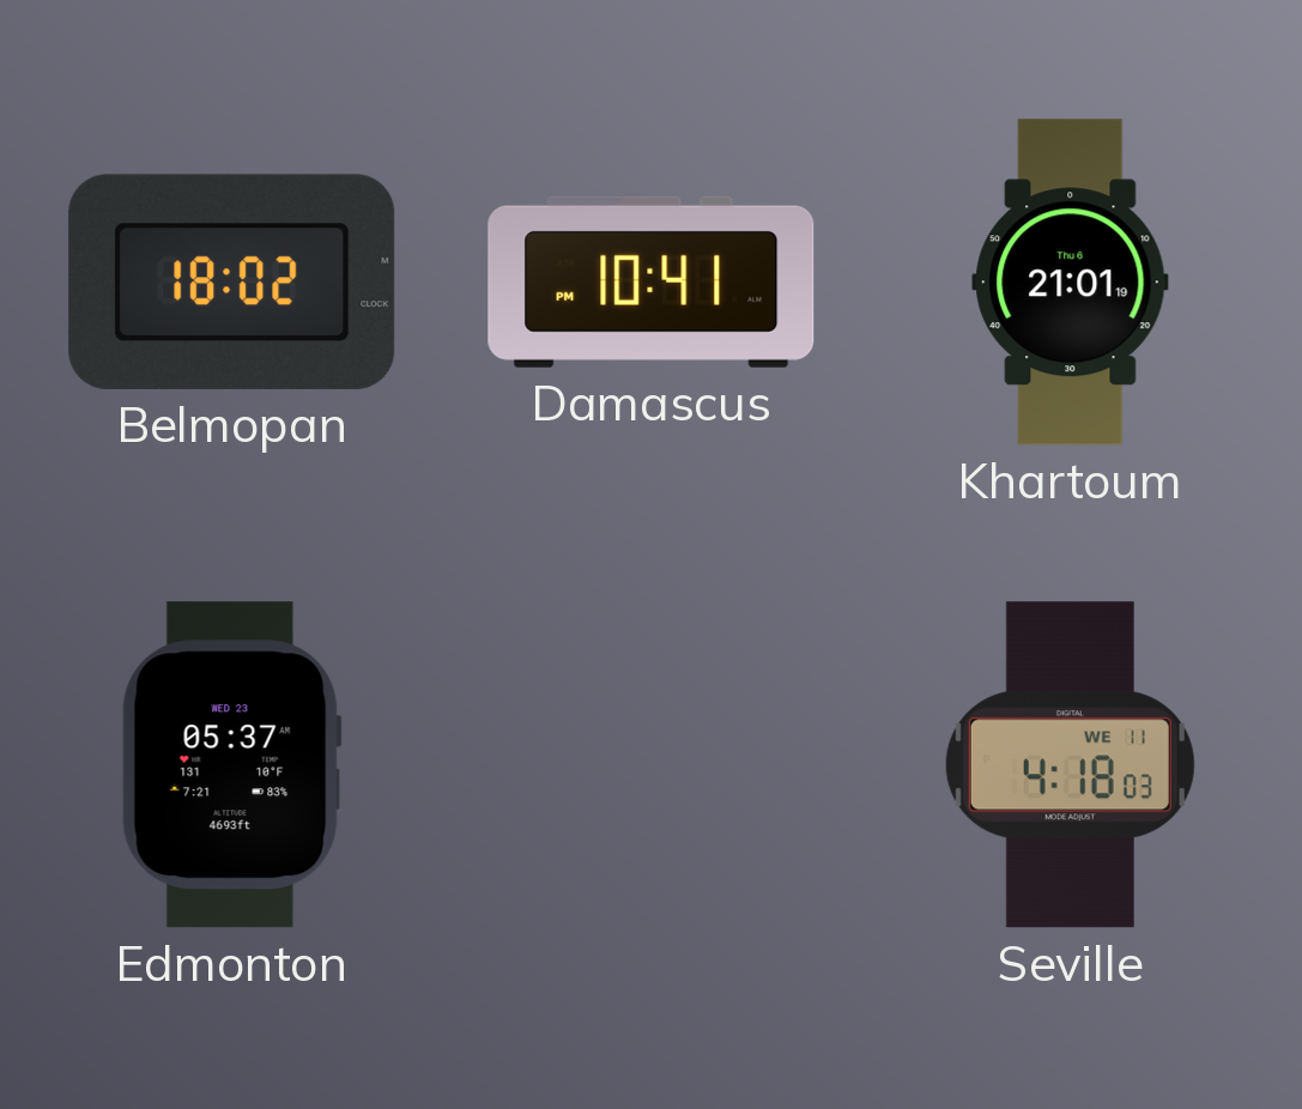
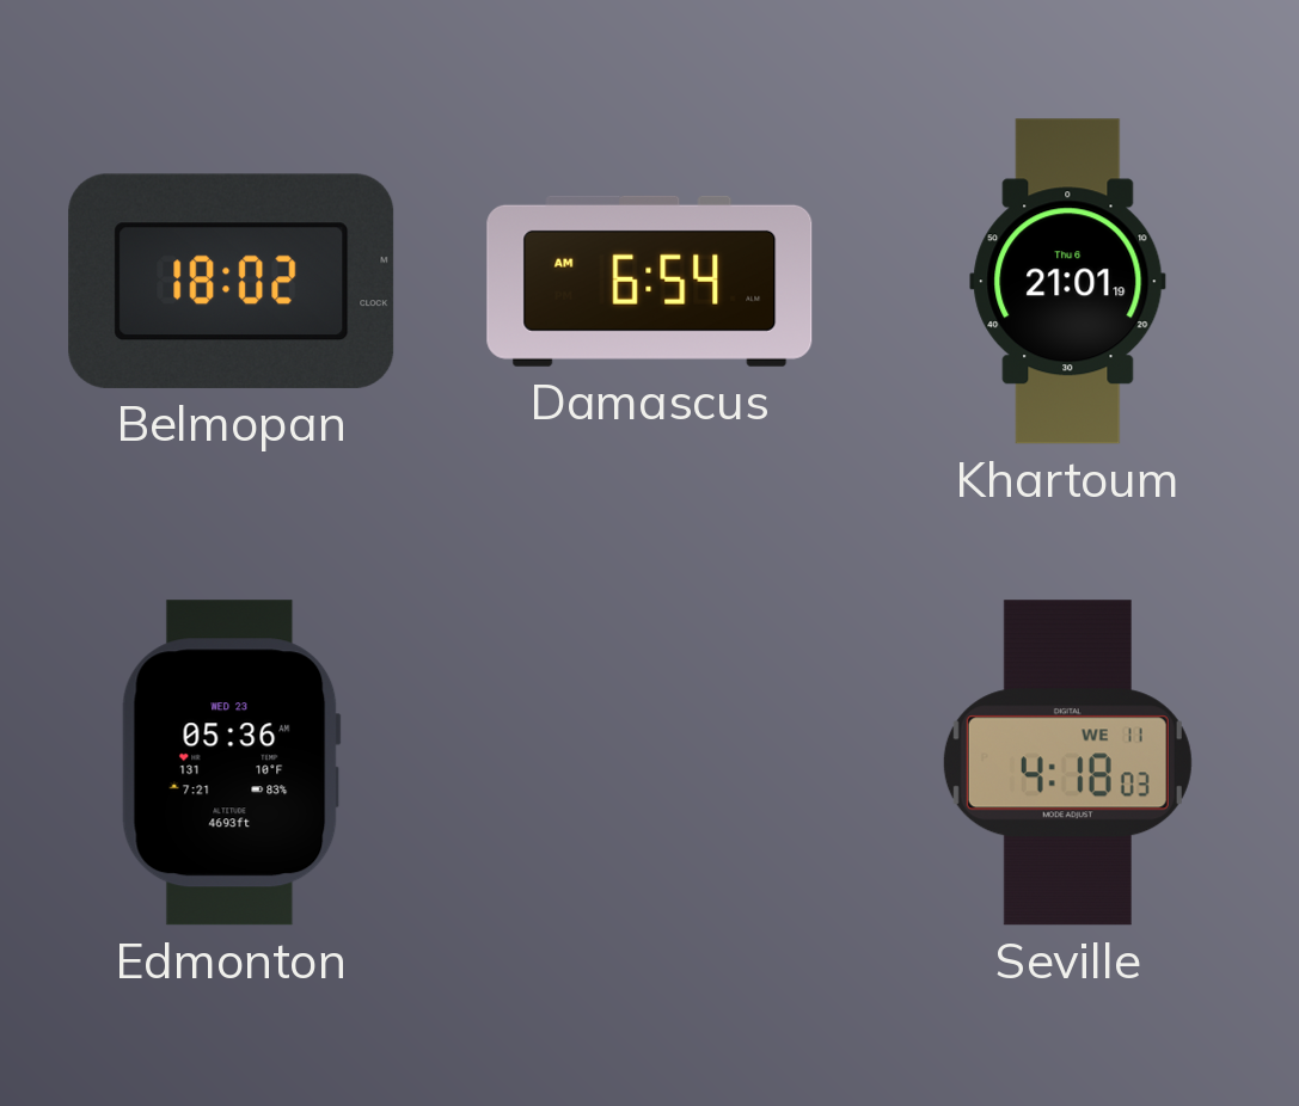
Damascus: 10:41 -> 6:54
Edmonton: 05:37 -> 05:36
